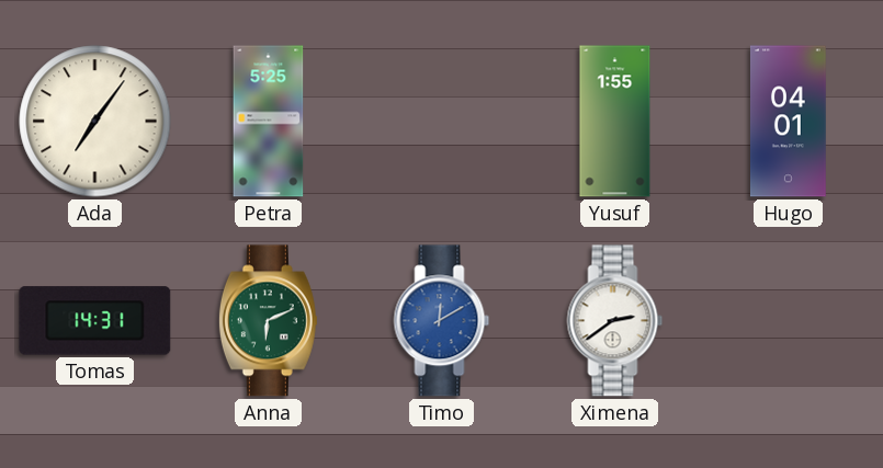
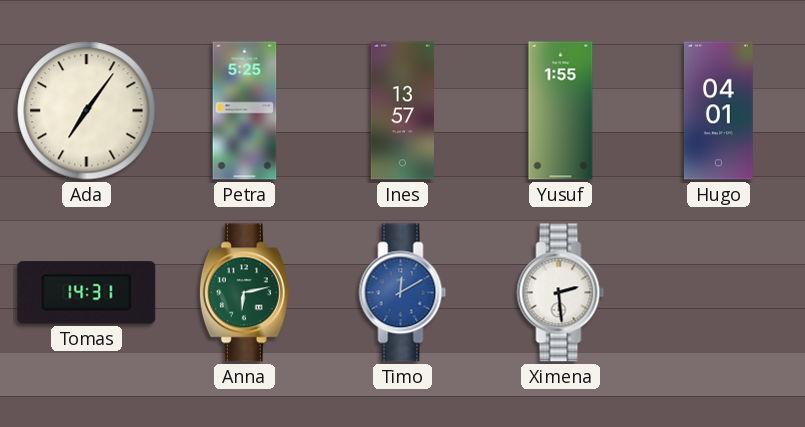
Ines: none -> 13:57
Anna: 6:11 -> 6:13
Ximena: 2:39 -> 2:29
